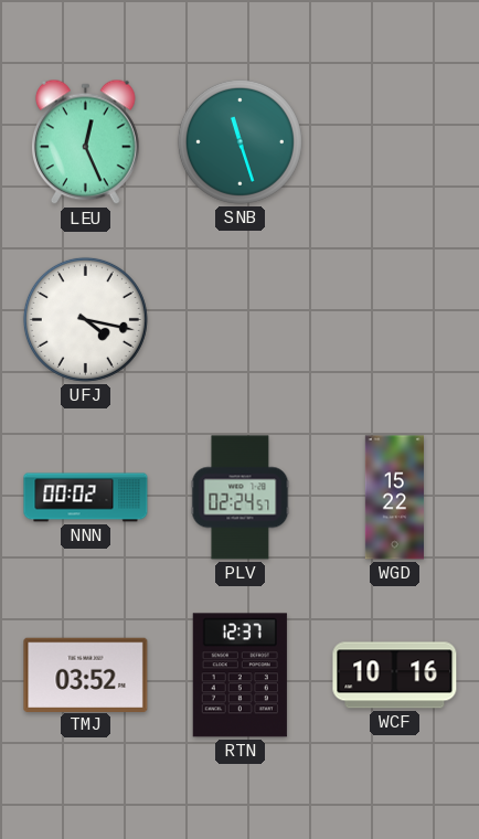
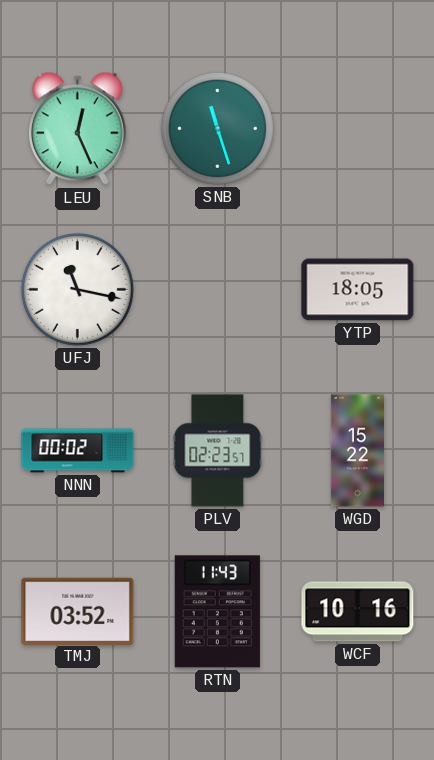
UFJ: 4:17 -> 11:17
YTP: none -> 18:05
PLV: 02:24 -> 02:23
RTN: 12:37 -> 11:43
